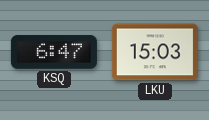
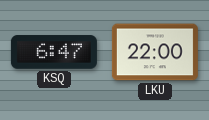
LKU: 15:03 -> 22:00
